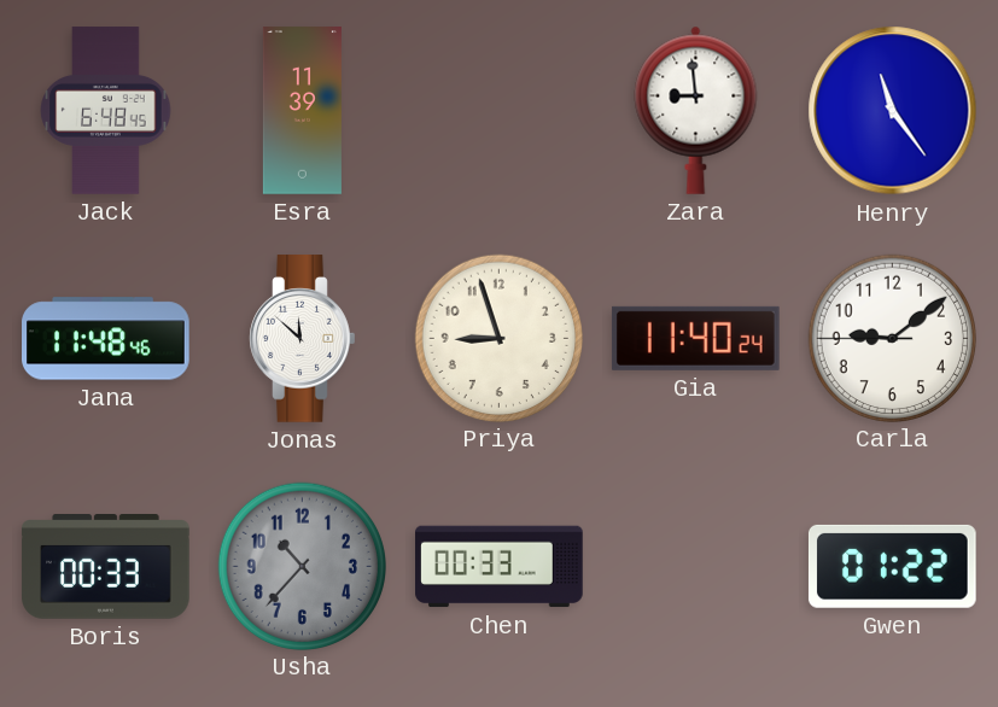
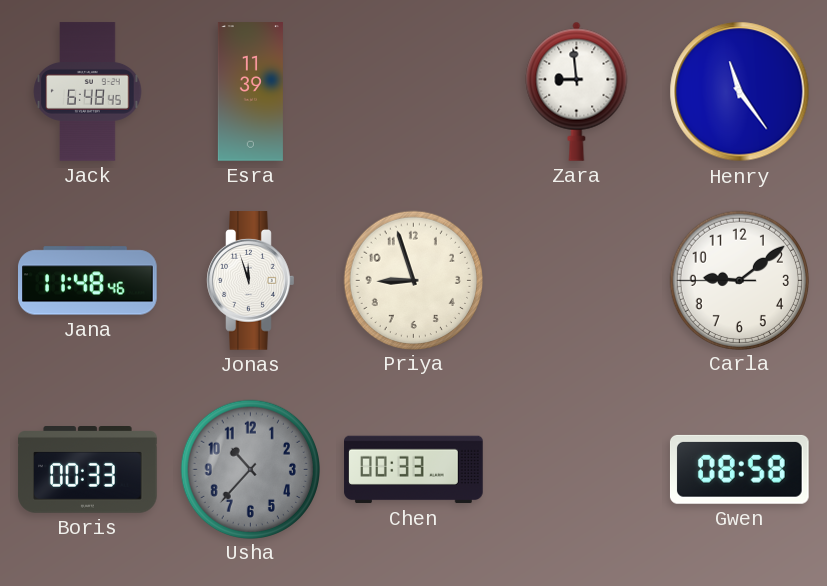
Jonas: 11:52 -> 11:57
Gia: 11:40 -> none
Gwen: 01:22 -> 08:58
